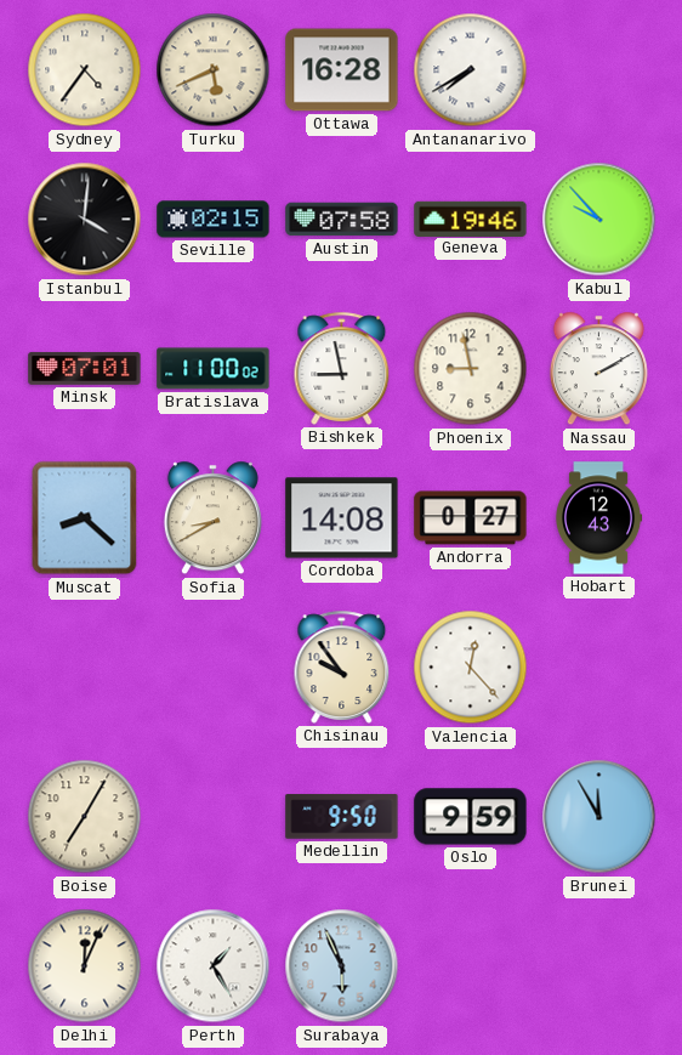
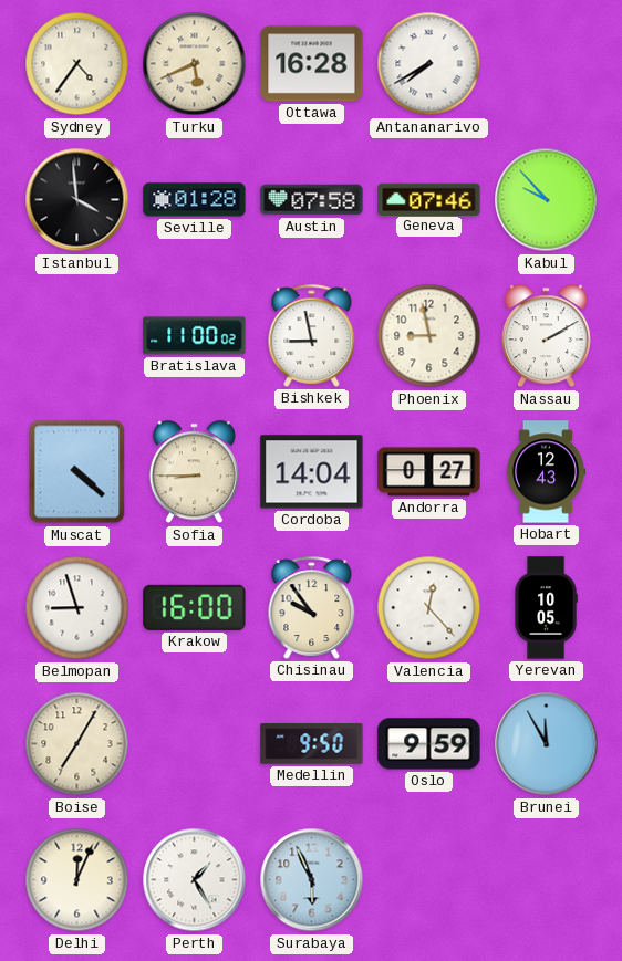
Istanbul: 4:01 -> 3:59
Seville: 02:15 -> 01:28
Geneva: 19:46 -> 07:46
Minsk: 07:01 -> none
Muscat: 8:22 -> 4:22
Sofia: 8:40 -> 8:45
Cordoba: 14:08 -> 14:04
Belmopan: none -> 8:57
Krakow: none -> 16:00
Yerevan: none -> 10:05
